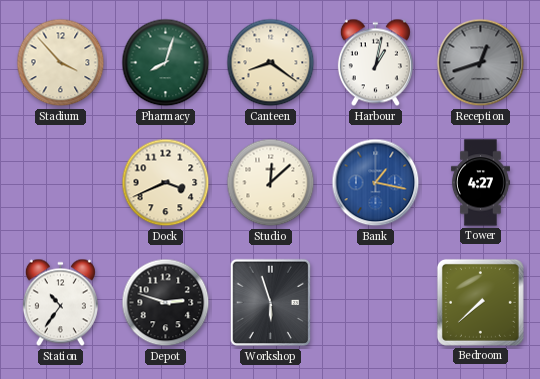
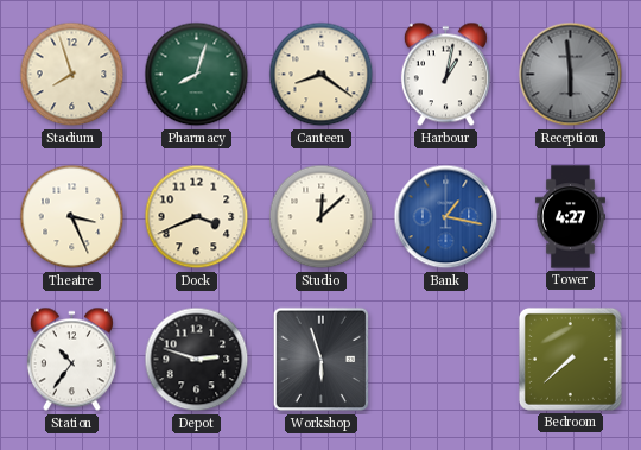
Stadium: 3:53 -> 7:57
Reception: 12:42 -> 5:59
Theatre: none -> 3:26
